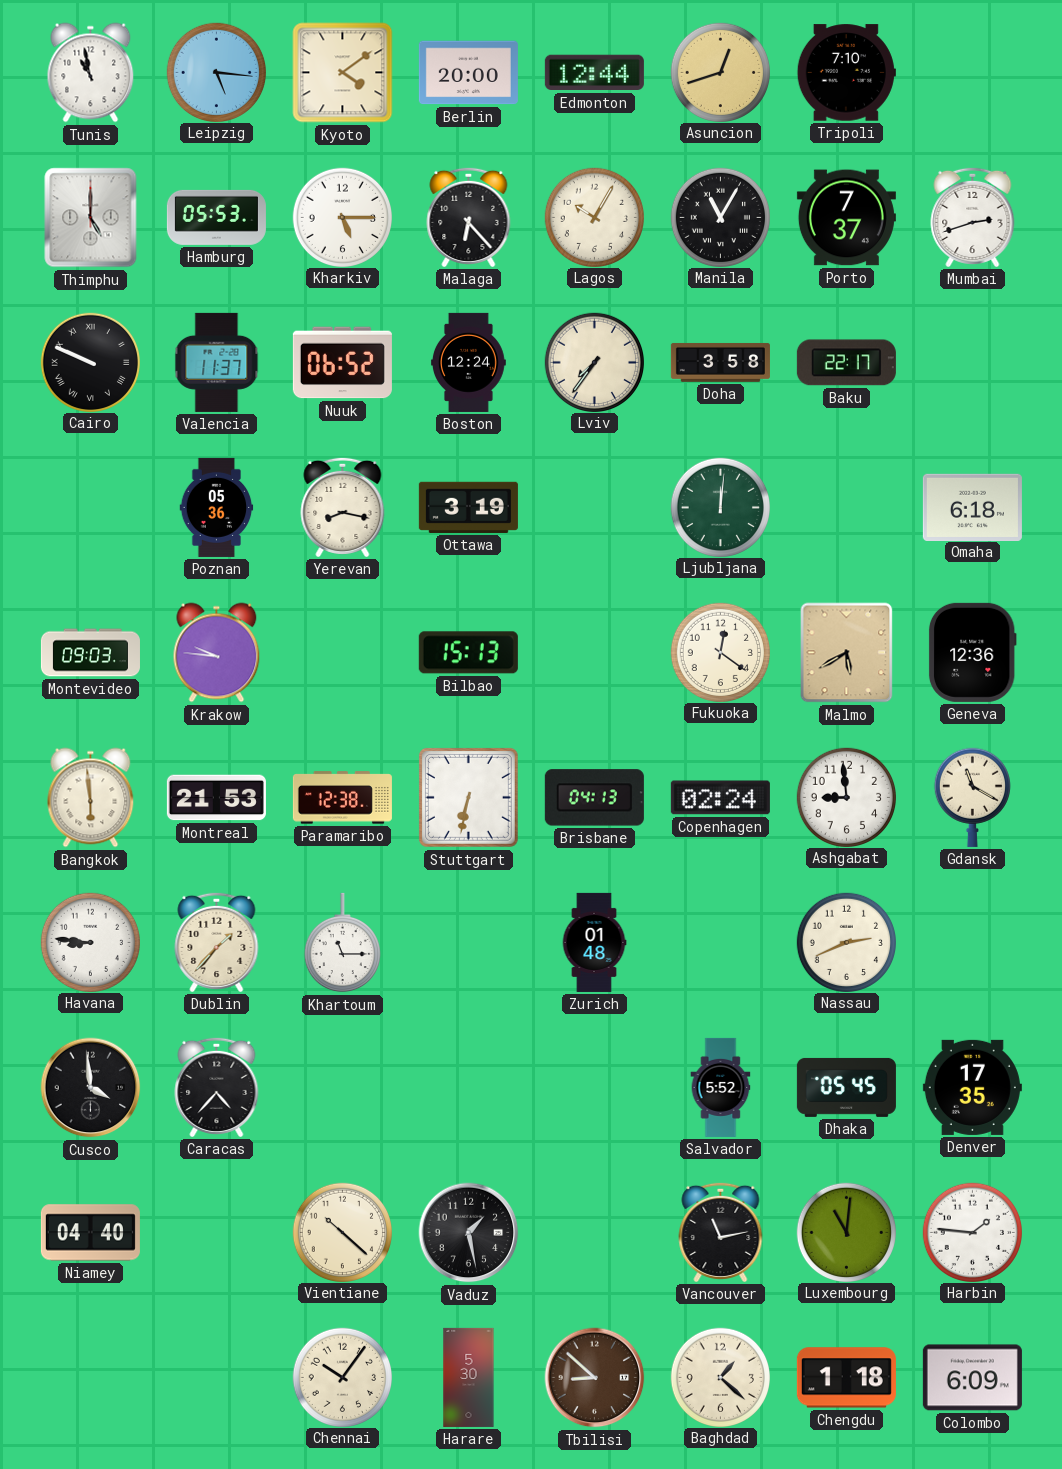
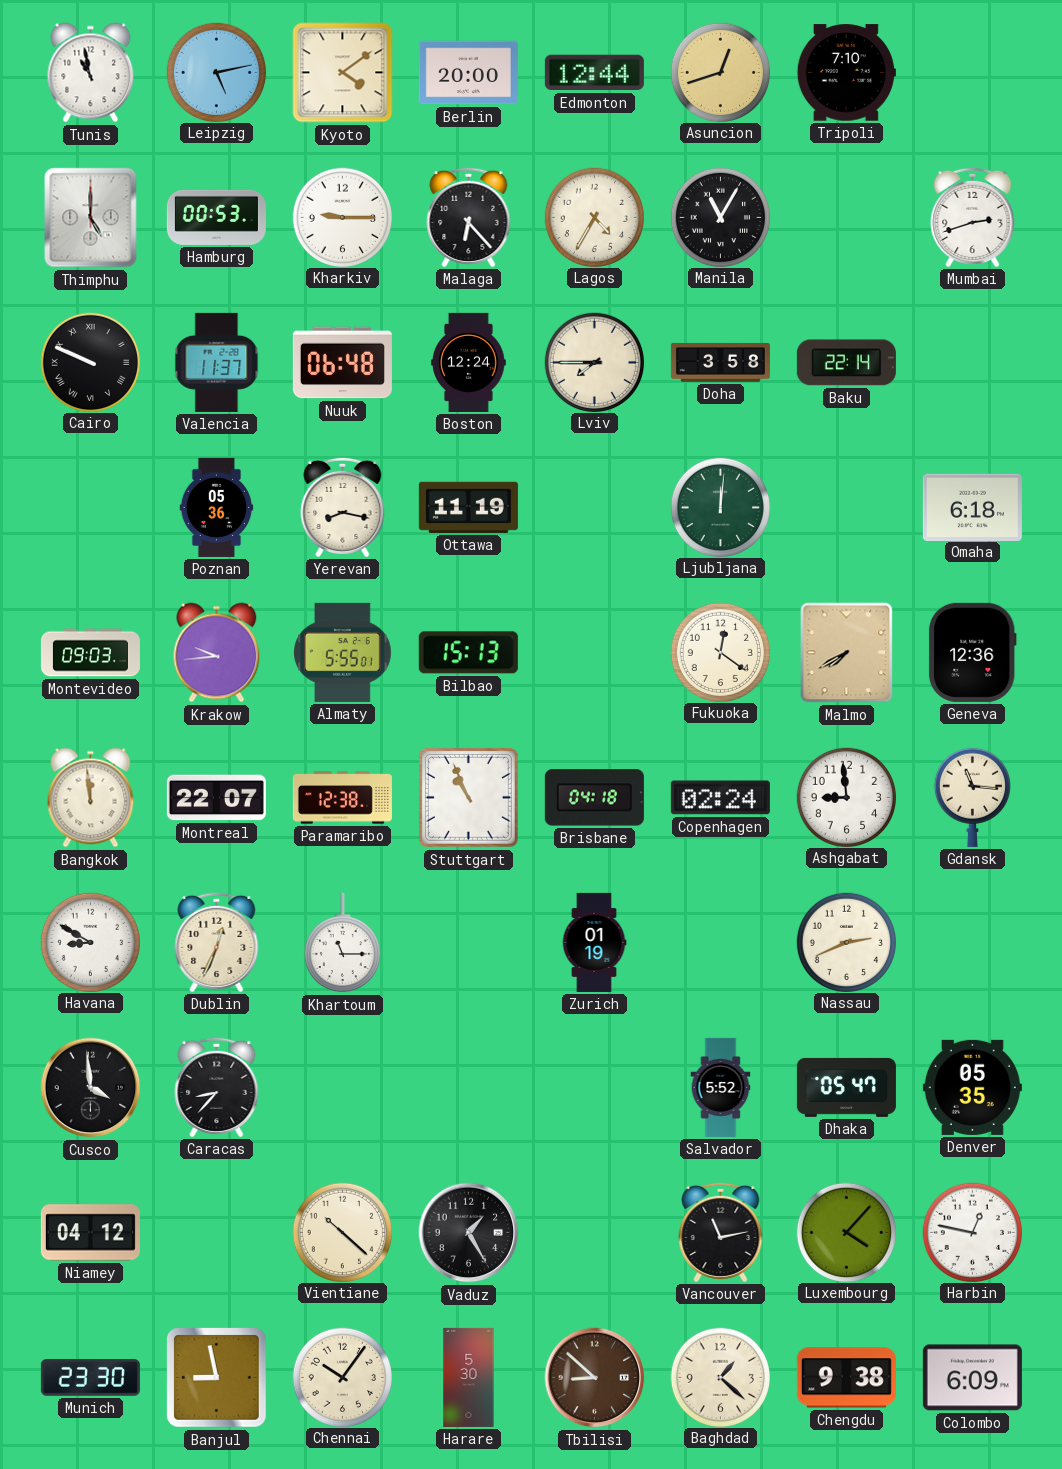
Leipzig: 5:16 -> 5:13
Hamburg: 05:53 -> 00:53
Kharkiv: 5:15 -> 9:15
Lagos: 10:05 -> 4:35
Porto: 7:37 -> none
Nuuk: 06:52 -> 06:48
Lviv: 7:36 -> 7:45
Baku: 22:17 -> 22:14
Ottawa: 3:19 -> 11:19
Krakow: 9:46 -> 9:44
Almaty: none -> 5:55
Malmo: 5:40 -> 7:40
Bangkok: 5:59 -> 11:59
Montreal: 21:53 -> 22:07
Stuttgart: 6:32 -> 10:56
Brisbane: 04:13 -> 04:18
Gdansk: 11:20 -> 11:16
Havana: 8:46 -> 8:50
Dublin: 1:37 -> 12:34
Zurich: 01:48 -> 01:19
Caracas: 4:37 -> 8:37
Dhaka: 05:45 -> 05:47
Denver: 17:35 -> 05:35
Niamey: 04:40 -> 04:12
Vaduz: 1:28 -> 1:25
Luxembourg: 11:01 -> 4:07
Harbin: 1:46 -> 12:47
Munich: none -> 23:30
Banjul: none -> 8:58
Chengdu: 1:18 -> 9:38
